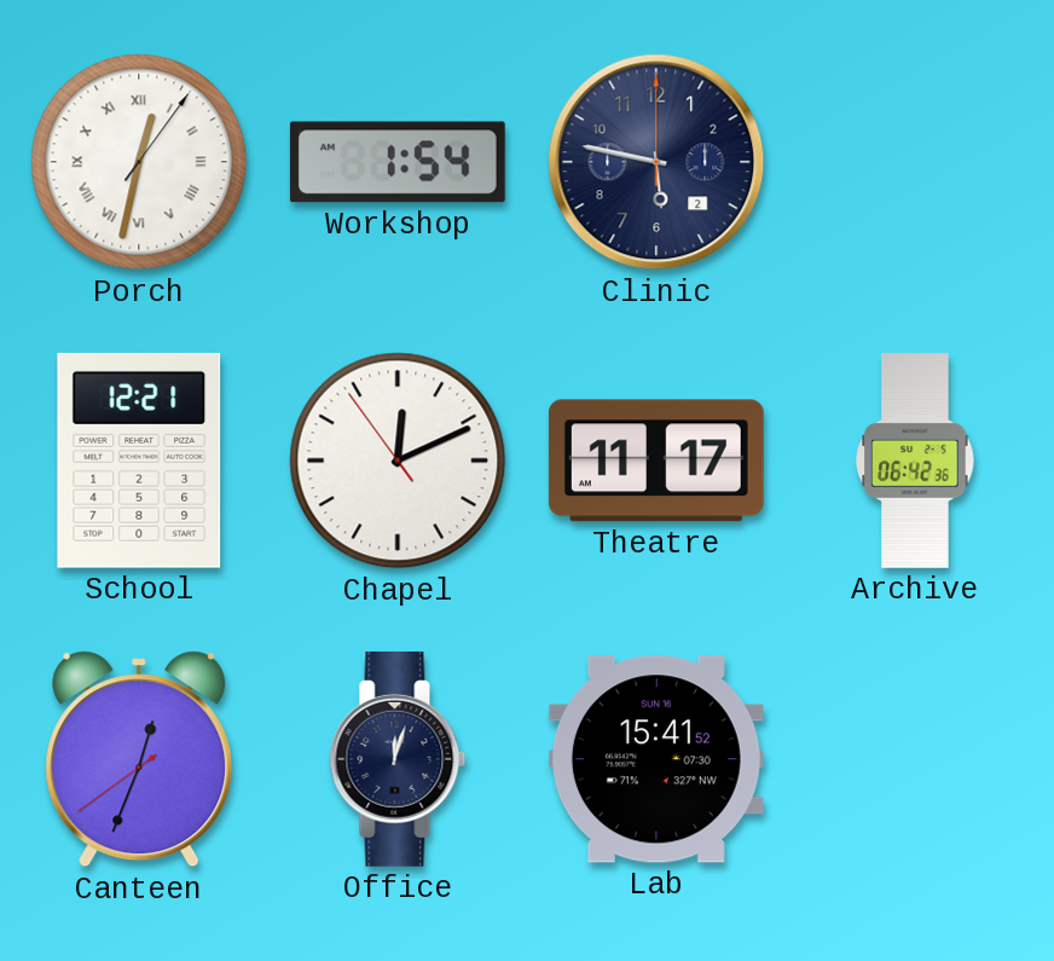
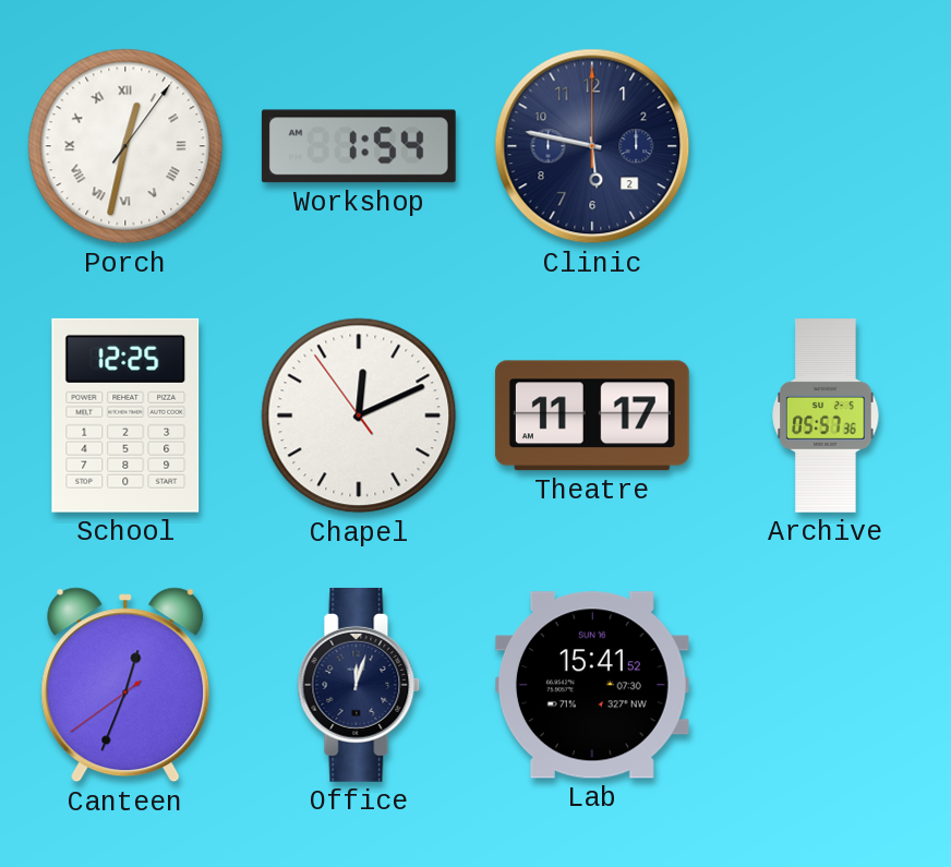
School: 12:21 -> 12:25
Archive: 06:42 -> 05:57
